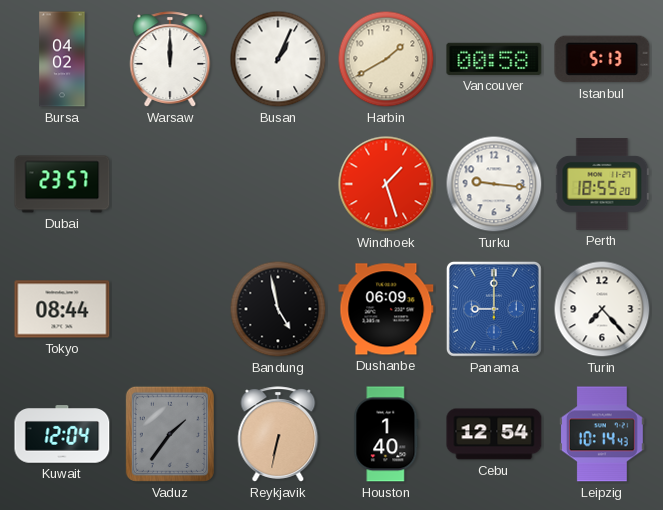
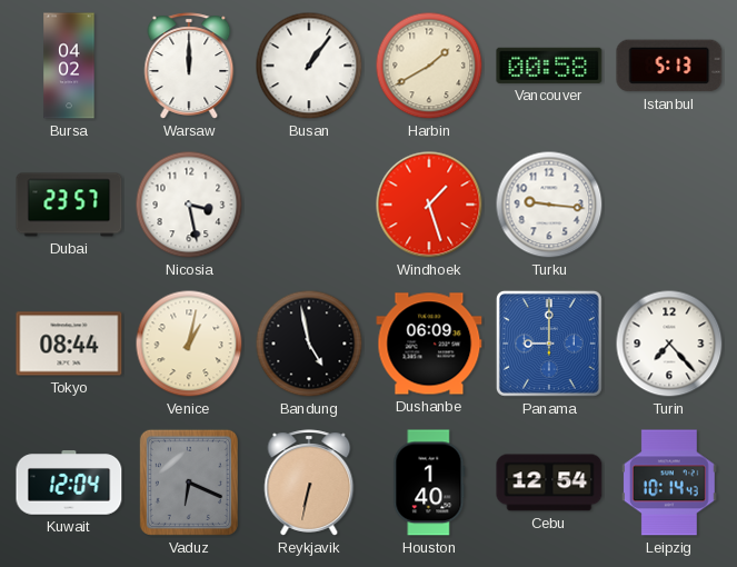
Busan: 1:04 -> 1:06
Nicosia: none -> 3:28
Perth: 18:55 -> none
Venice: none -> 1:02
Vaduz: 1:36 -> 6:19
